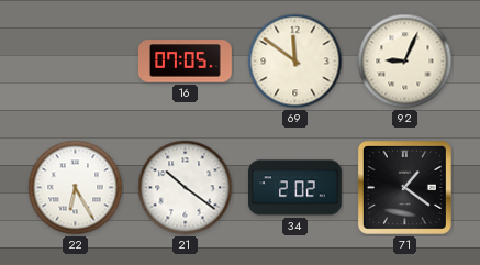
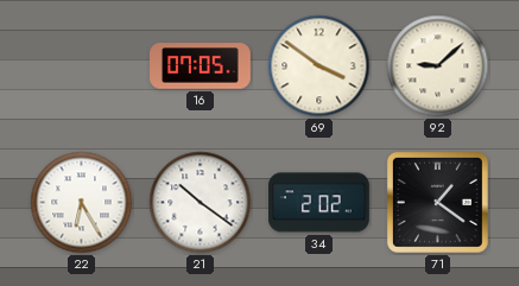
69: 11:51 -> 3:51
92: 9:04 -> 9:08
